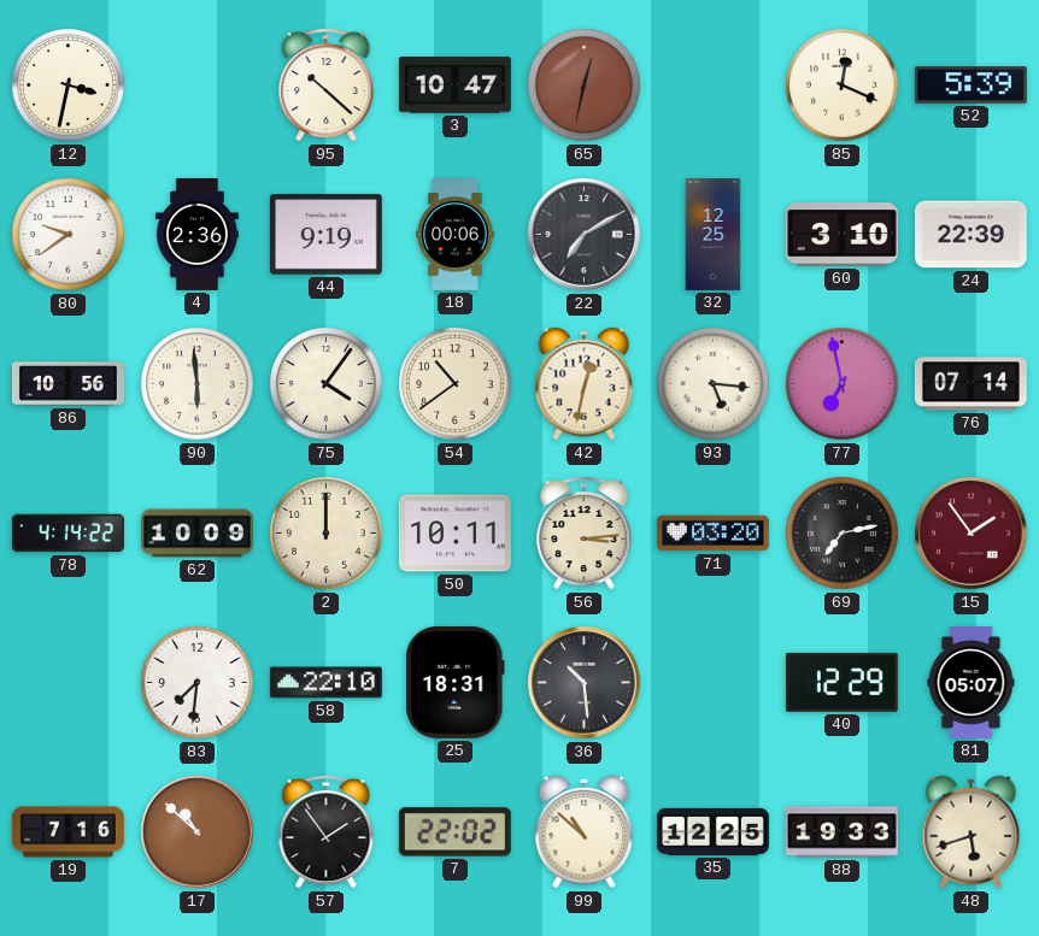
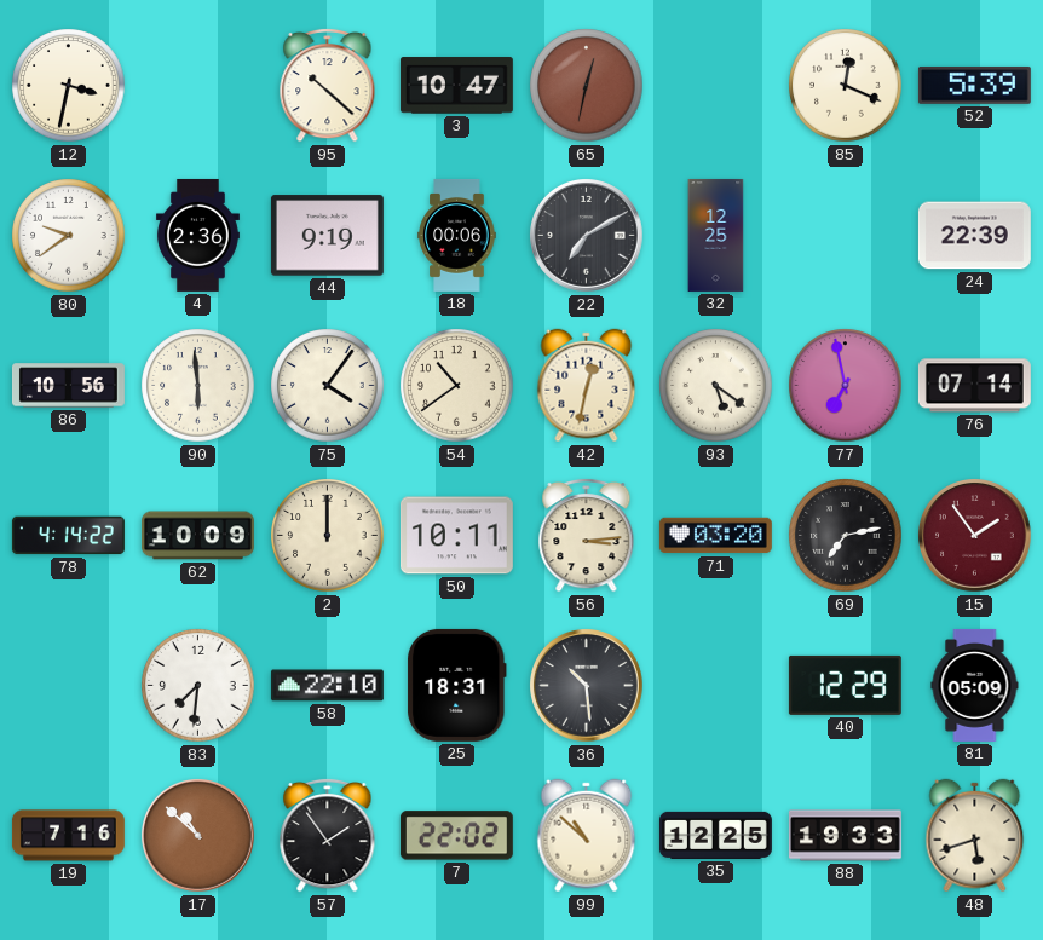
60: 3:10 -> none
93: 5:16 -> 5:21
81: 05:07 -> 05:09
